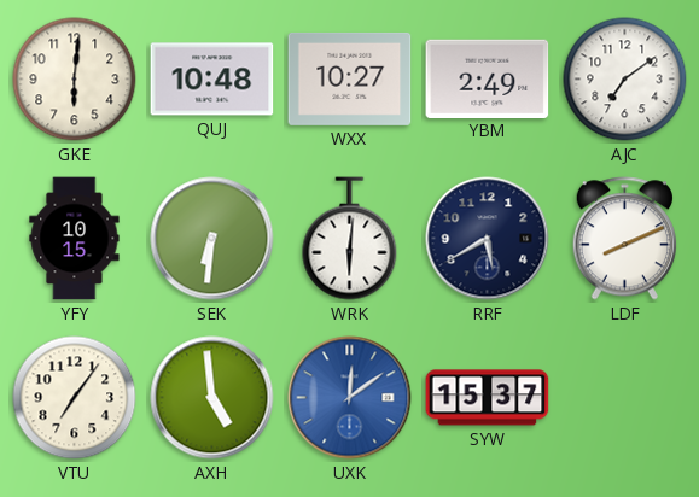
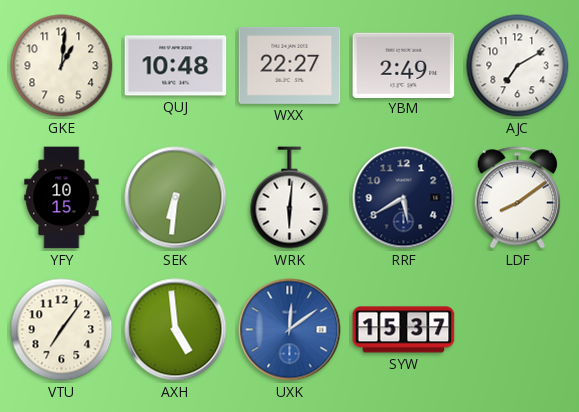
GKE: 6:01 -> 1:01
WXX: 10:27 -> 22:27
AJC: 7:09 -> 7:10
LDF: 8:11 -> 8:09
